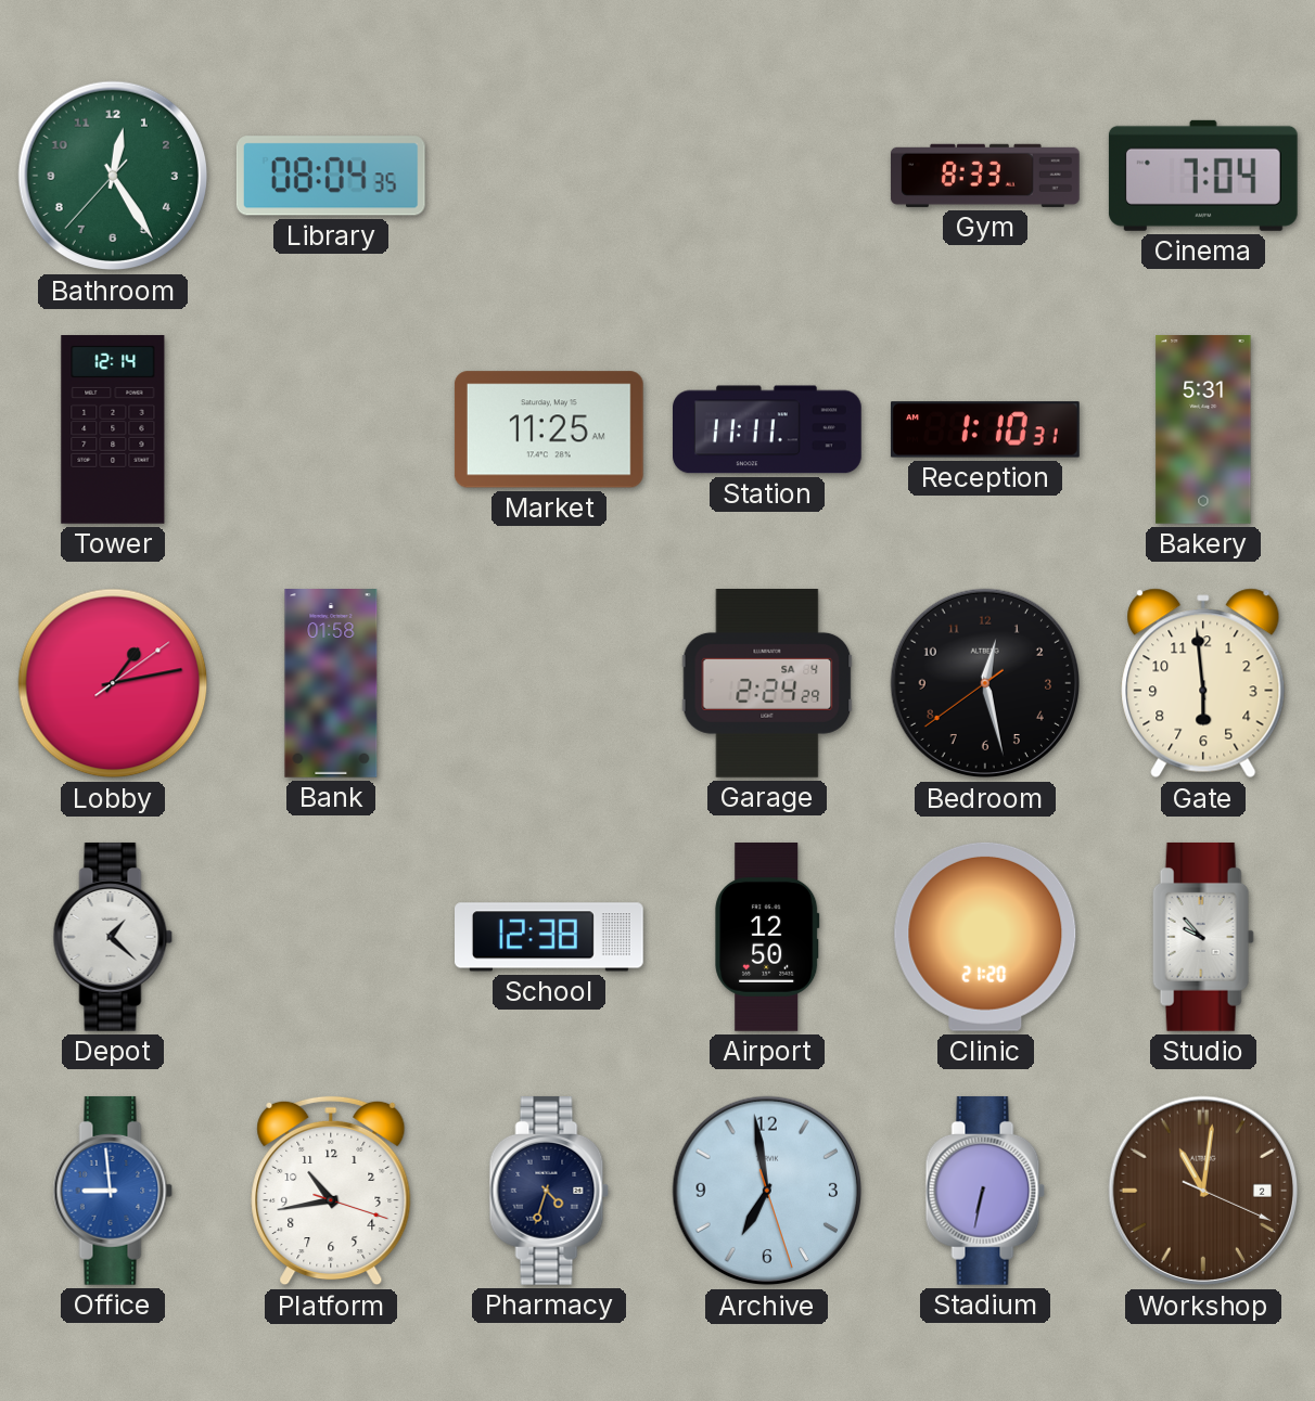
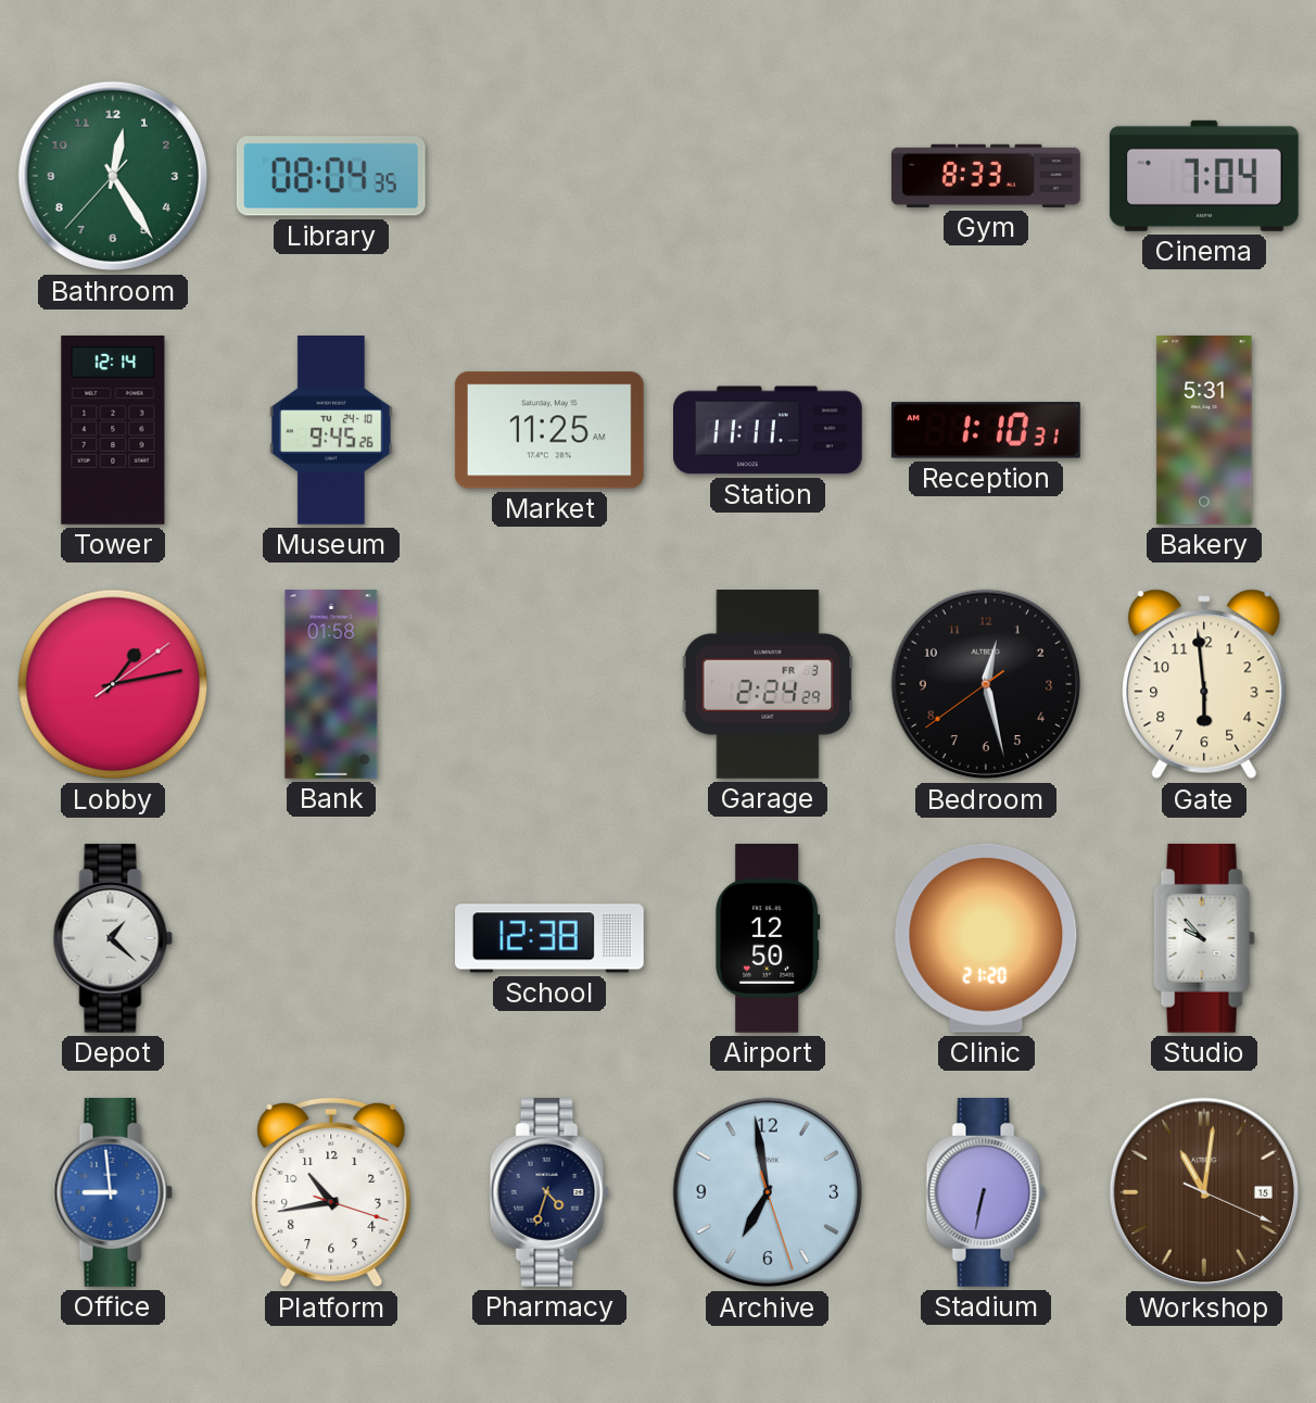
Museum: none -> 9:45
Garage date: SA 4 -> FR 3
Workshop date: 2 -> 15
